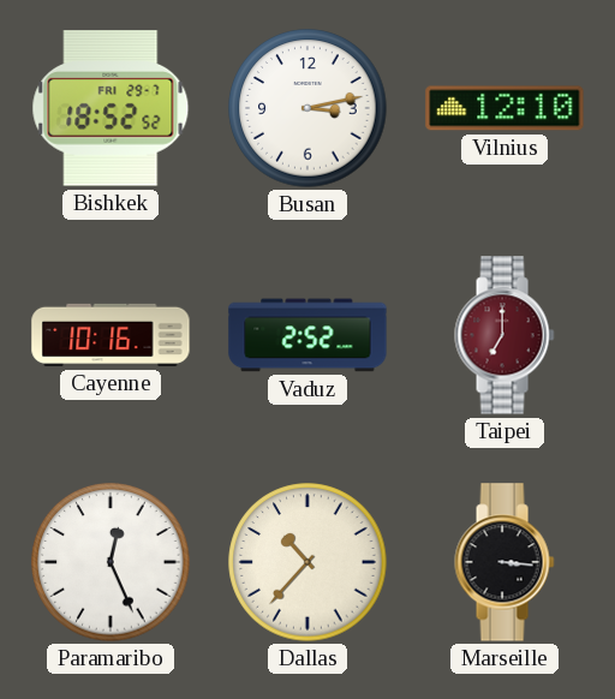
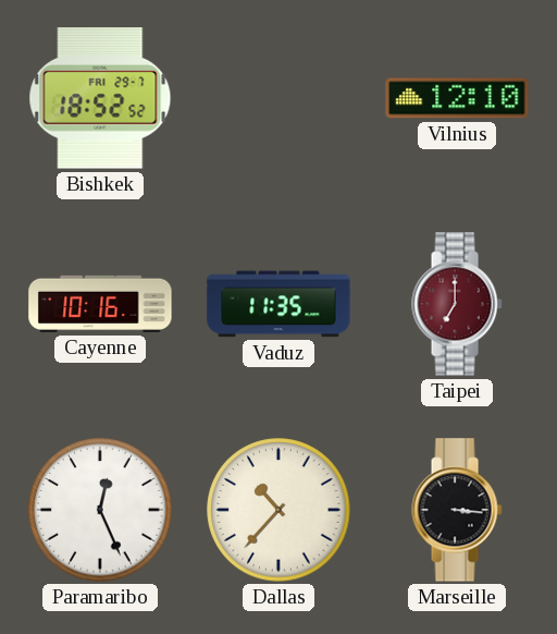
Busan: 3:13 -> none
Vaduz: 2:52 -> 11:35
